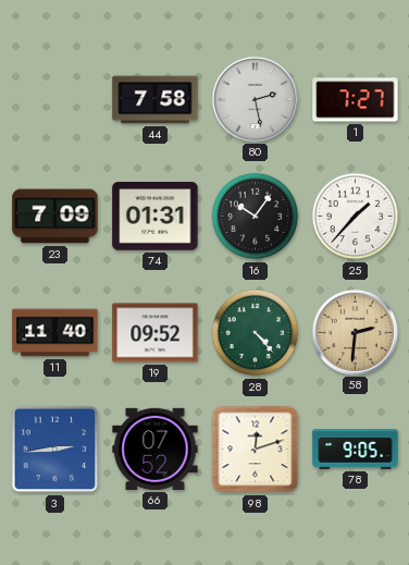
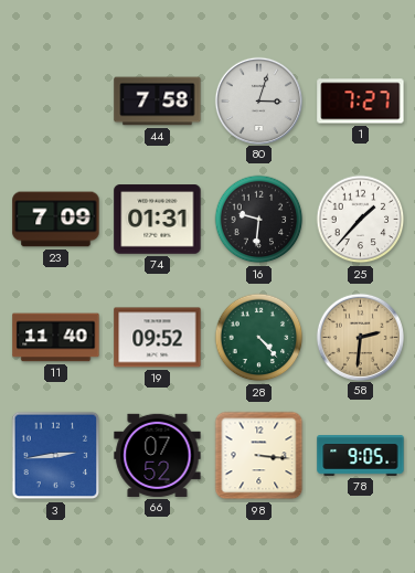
80: 2:28 -> 3:03
16: 10:06 -> 9:31
98: 12:12 -> 3:16
